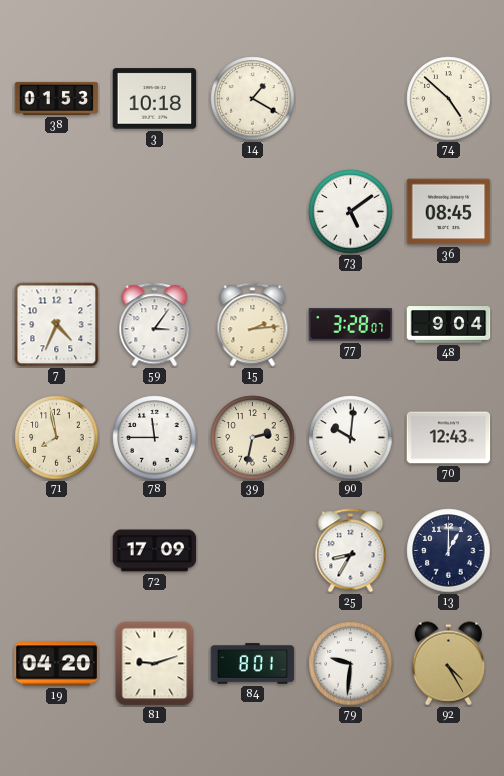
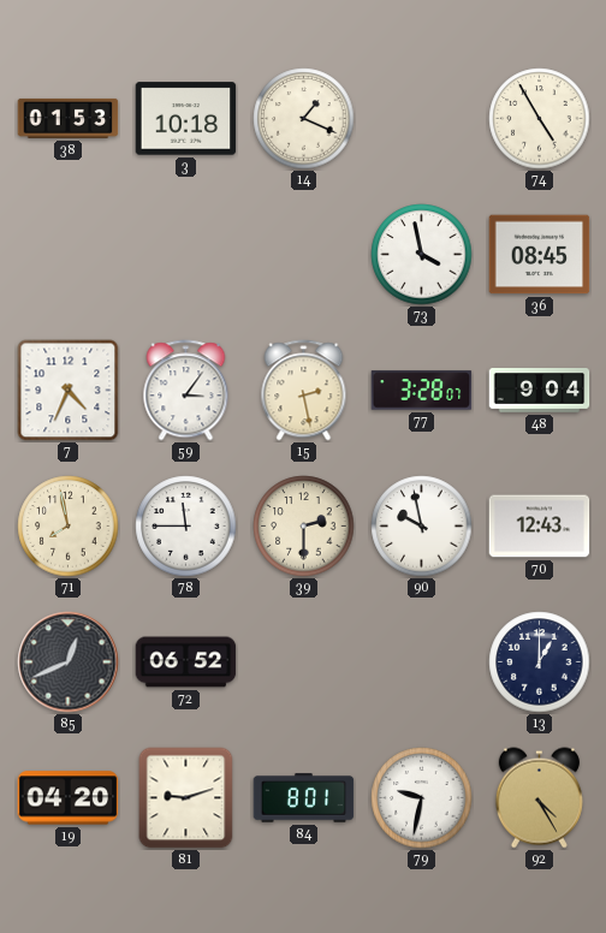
14: 1:20 -> 1:19
74: 4:52 -> 4:55
73: 5:09 -> 3:58
15: 2:14 -> 2:28
39: 2:32 -> 2:30
90: 10:01 -> 9:58
85: none -> 12:41
72: 17:09 -> 06:52
25: 8:35 -> none
79: 9:31 -> 9:32
